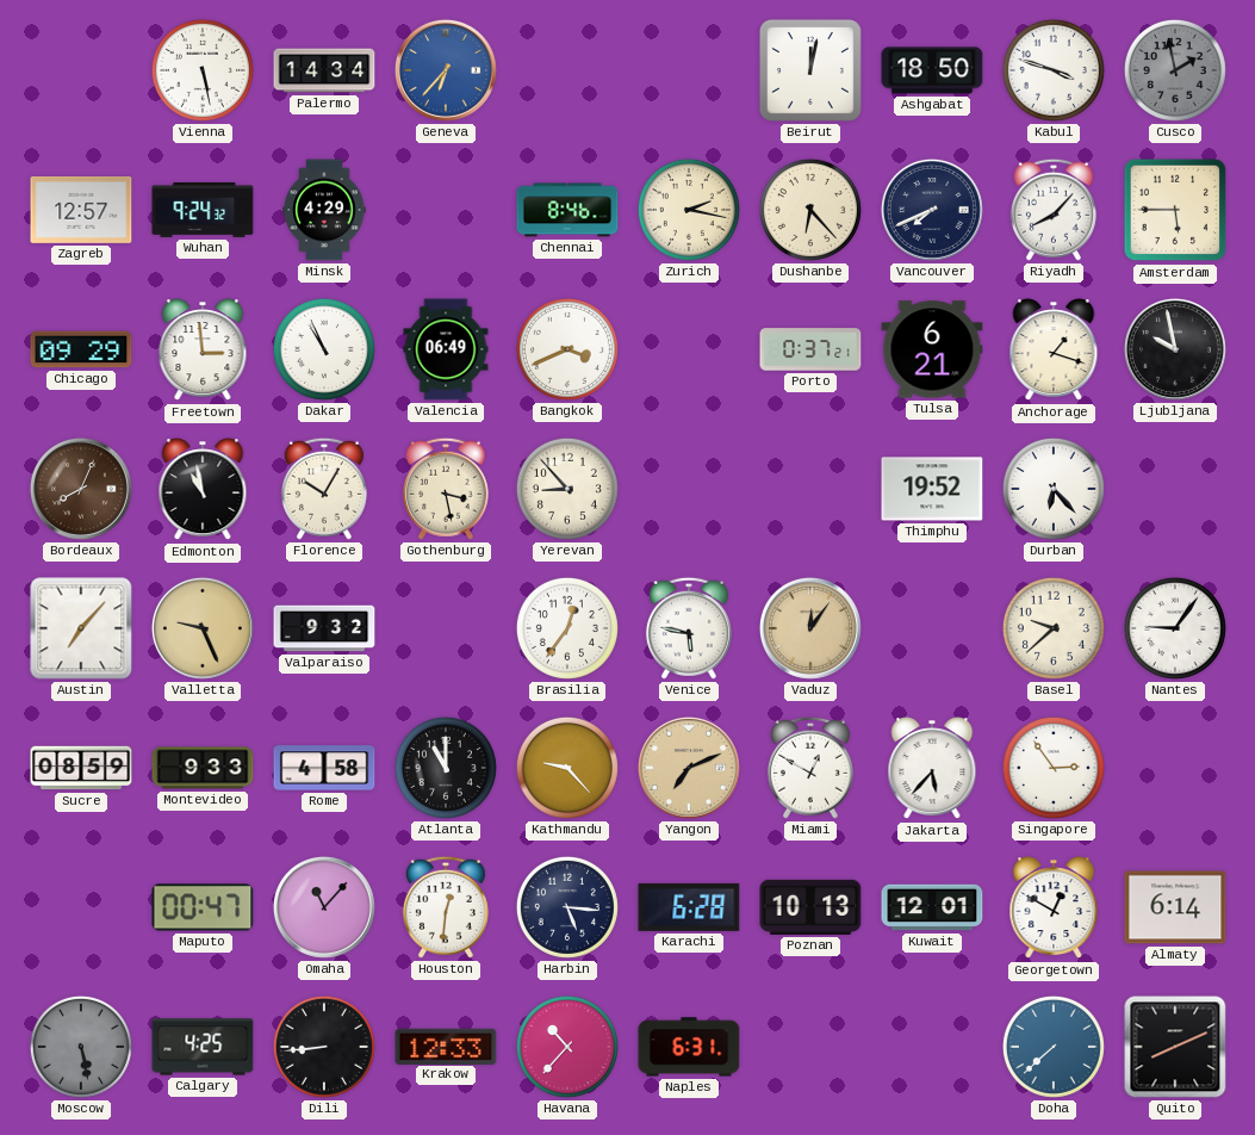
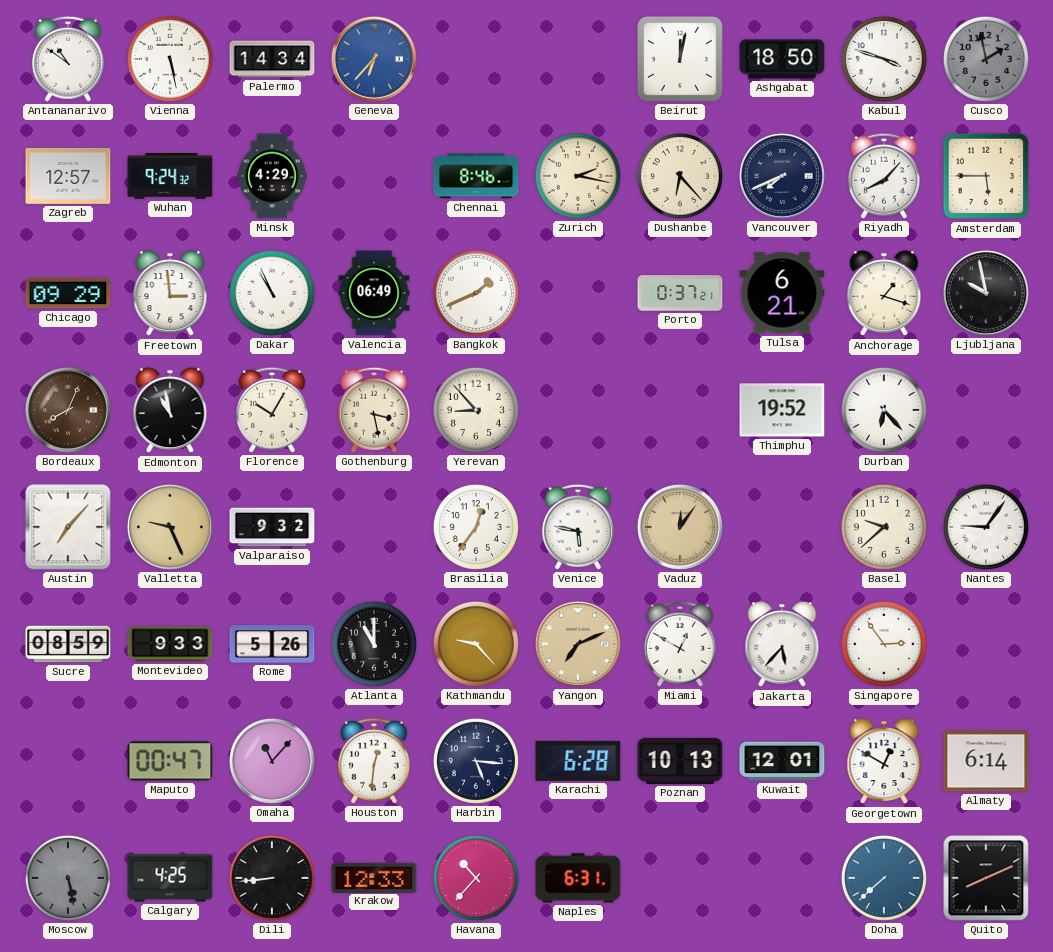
Antananarivo: none -> 10:51
Bangkok: 3:41 -> 1:41
Rome: 4:58 -> 5:26
